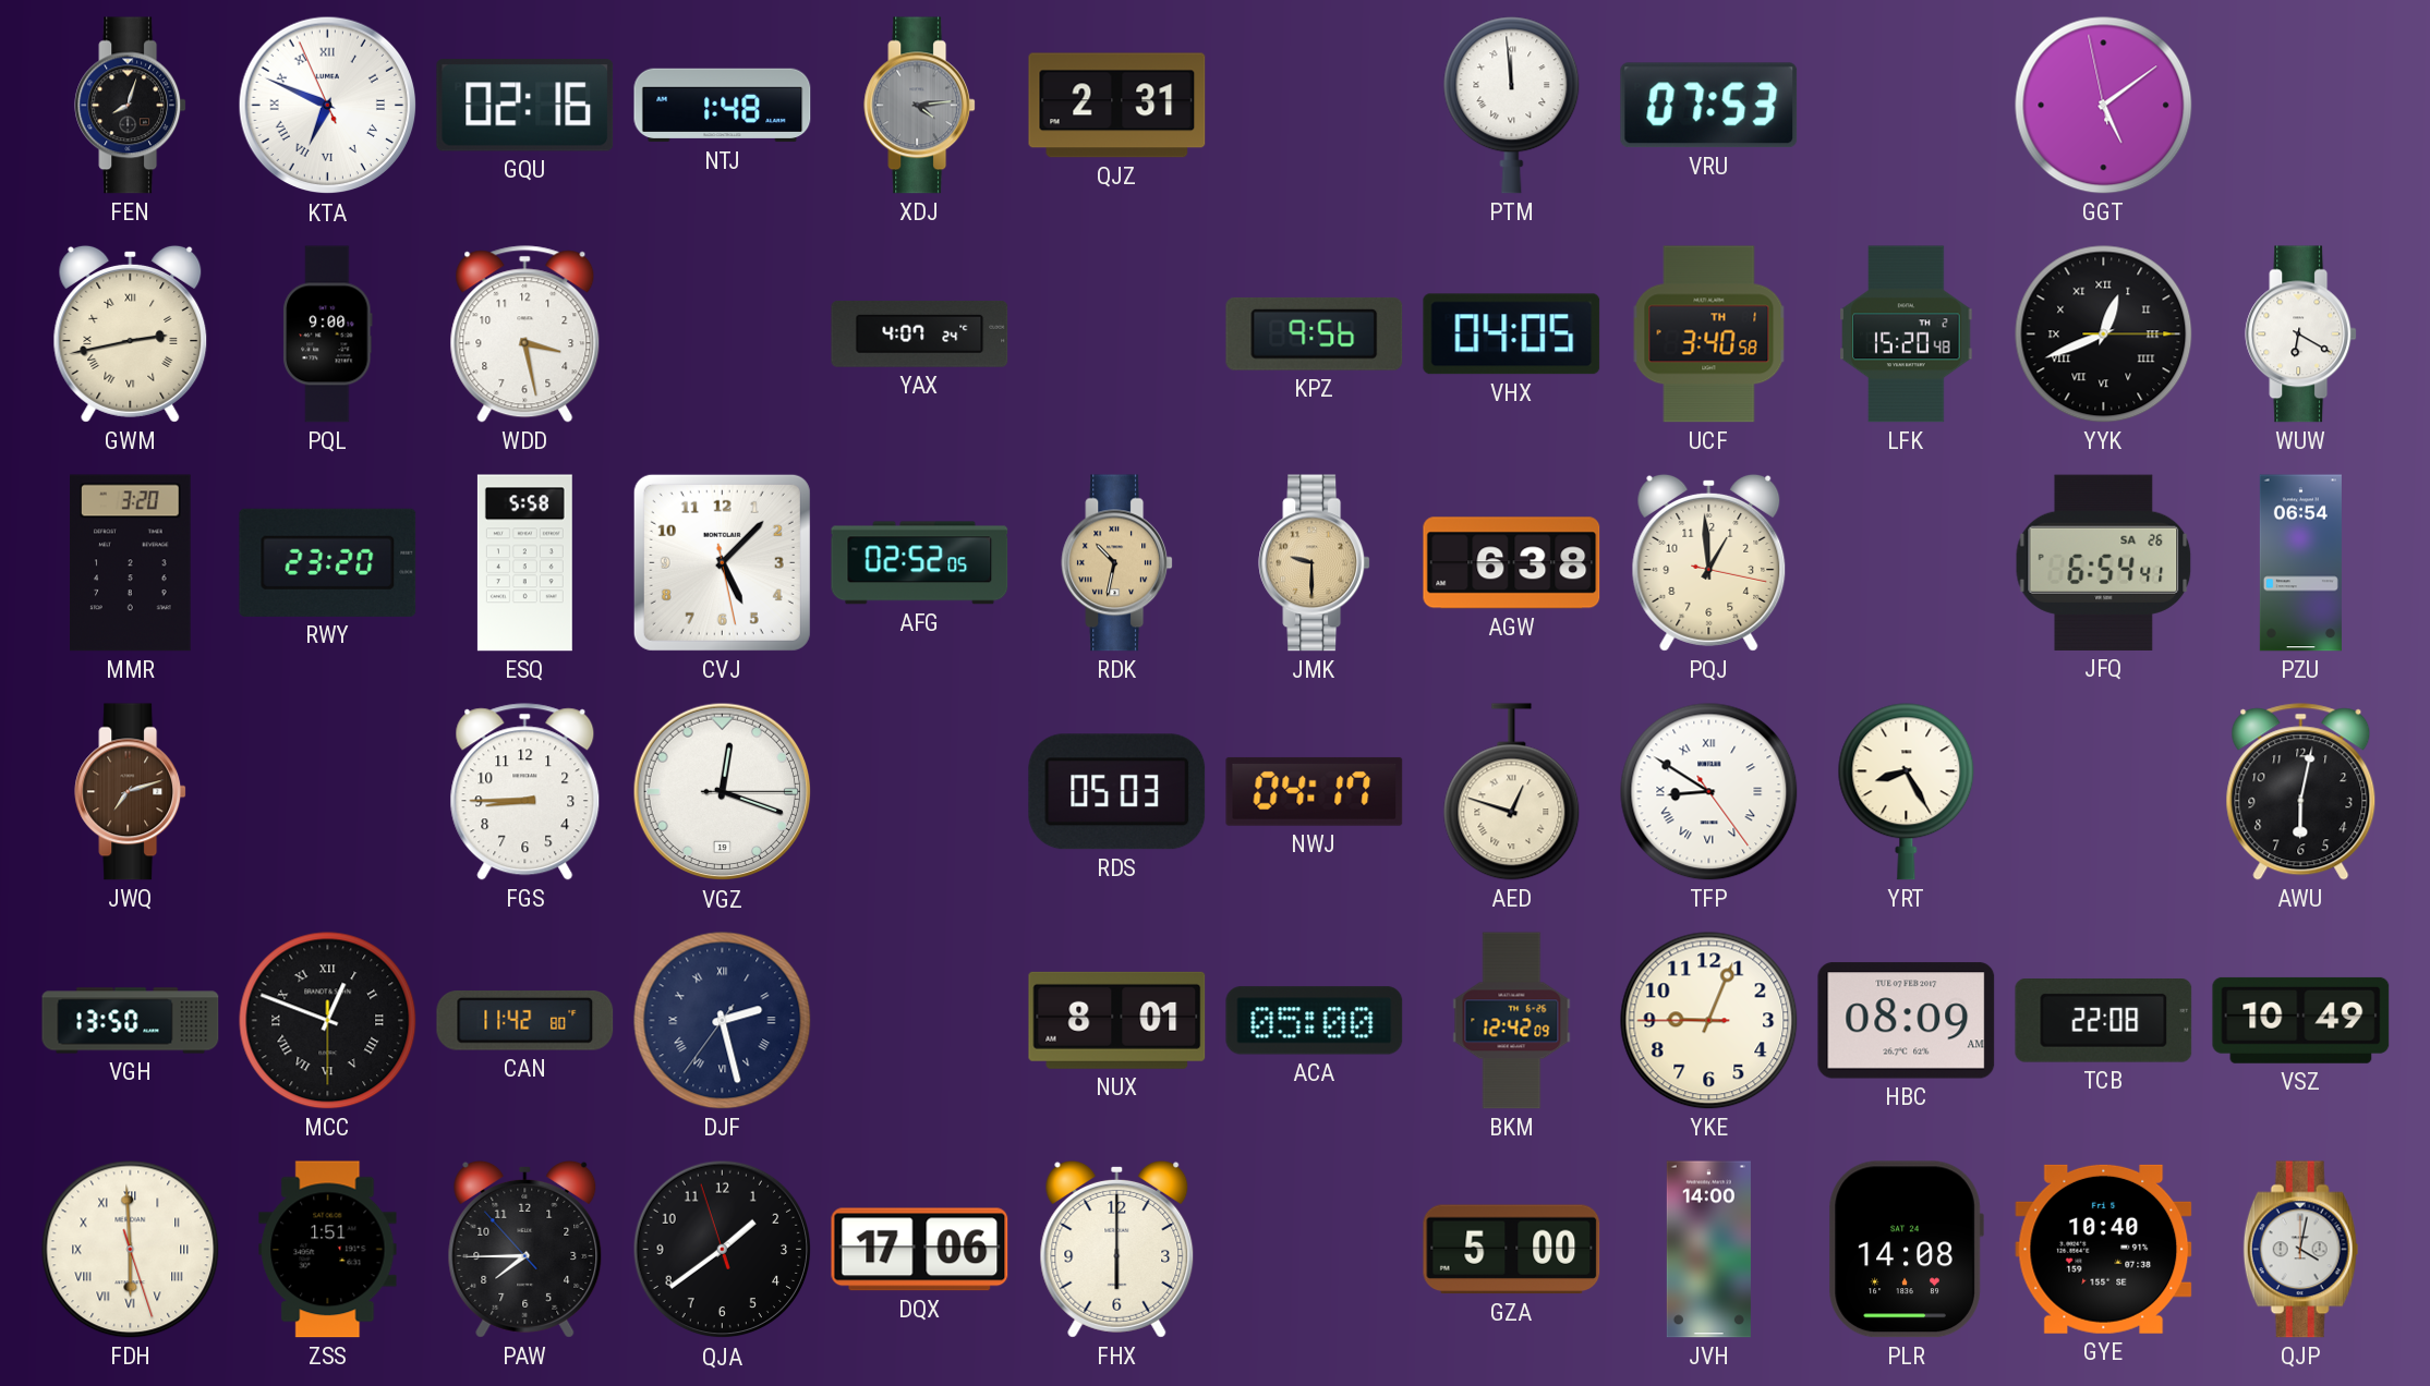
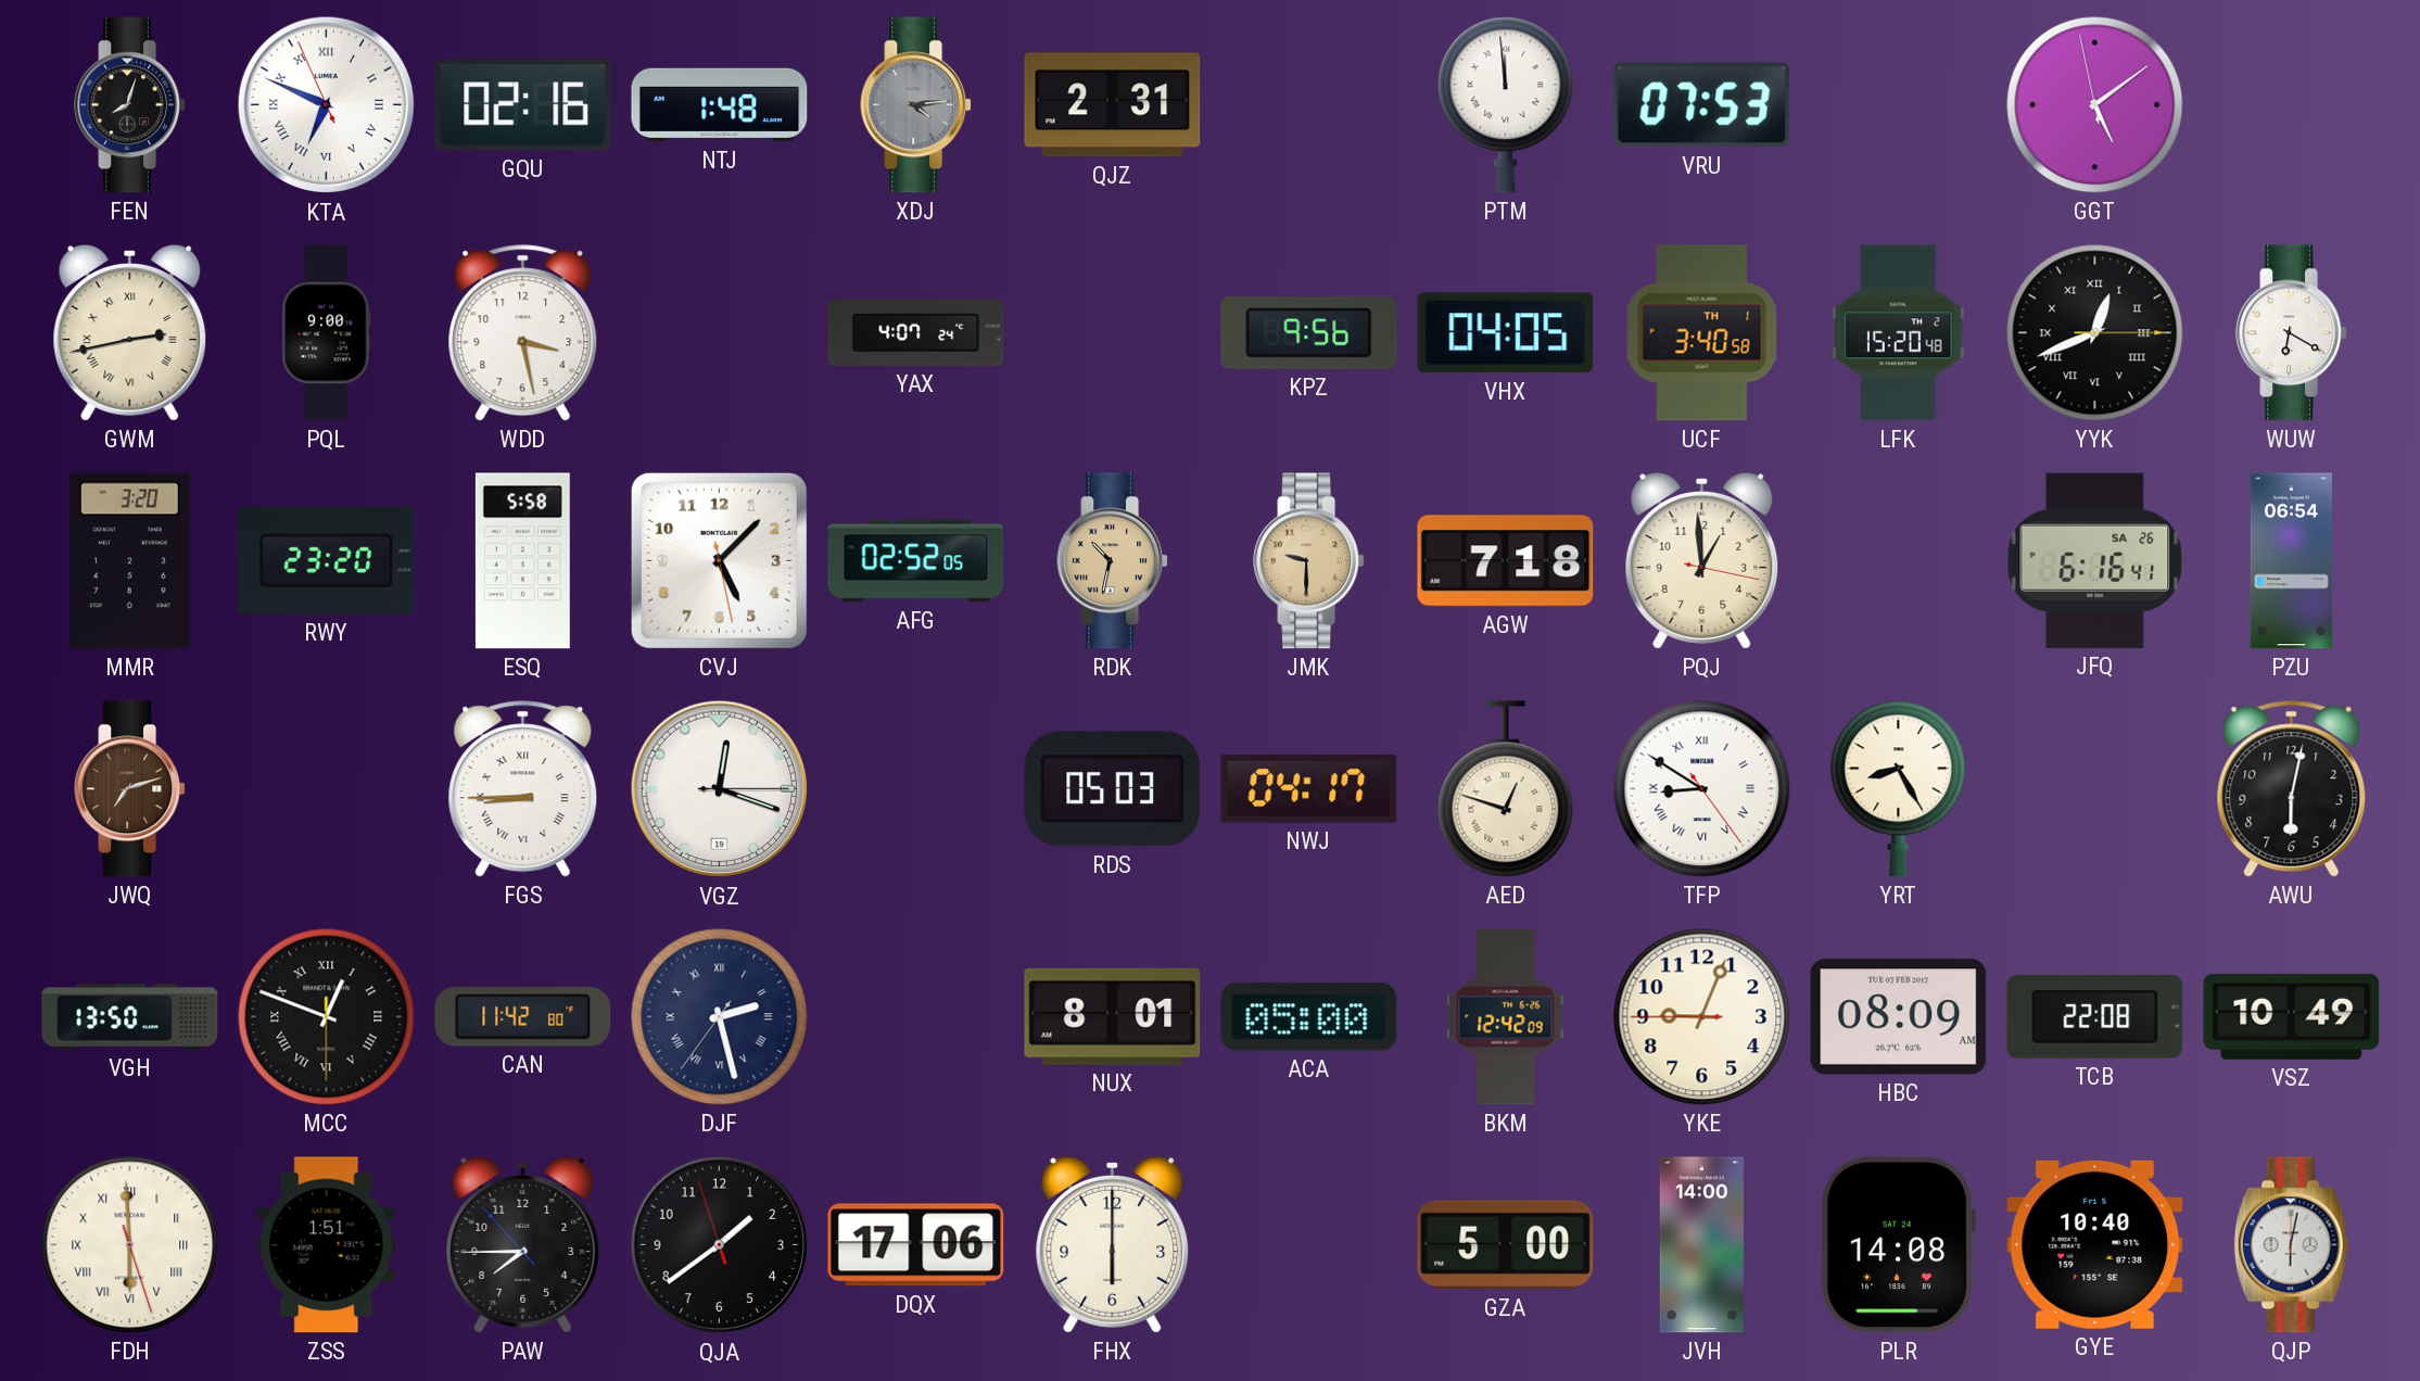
AGW: 6:38 -> 7:18
JFQ: 6:54 -> 6:16
FGS numerals: Arabic -> Roman
QJP: 4:02 -> 6:02
